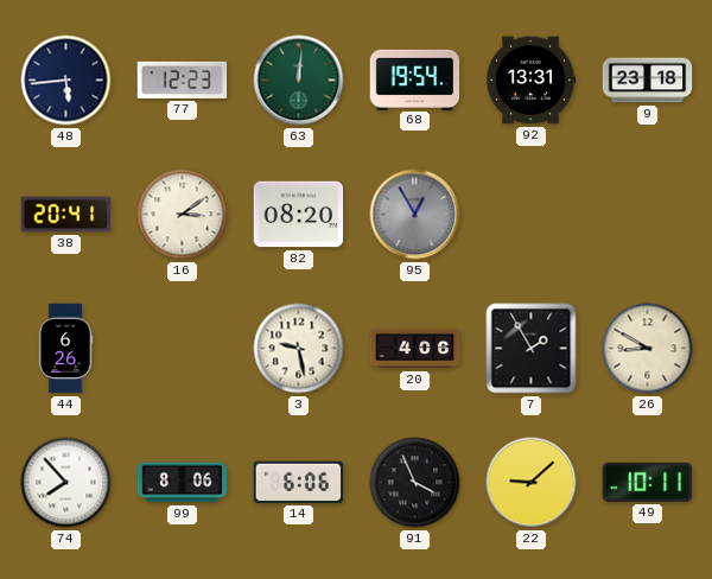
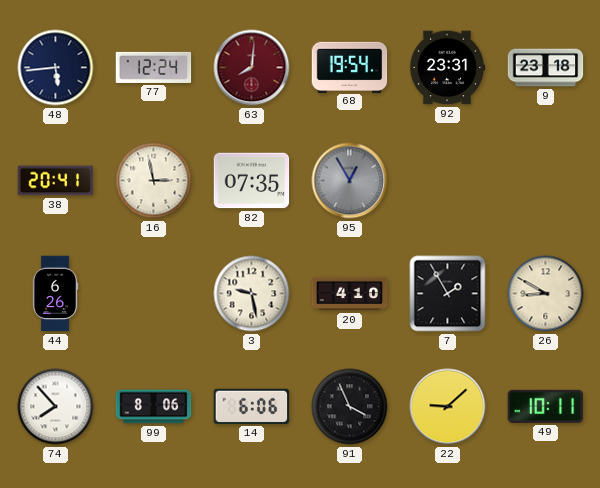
77: 12:23 -> 12:24
63: 12:01 -> 8:01
63 dial: green -> burgundy
92: 13:31 -> 23:31
16: 3:09 -> 2:58
82: 08:20 -> 07:35
20: 4:06 -> 4:10
